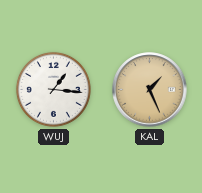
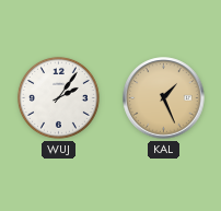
WUJ: 1:16 -> 2:06
